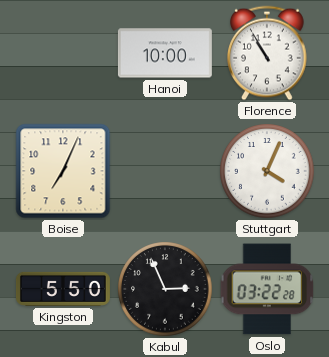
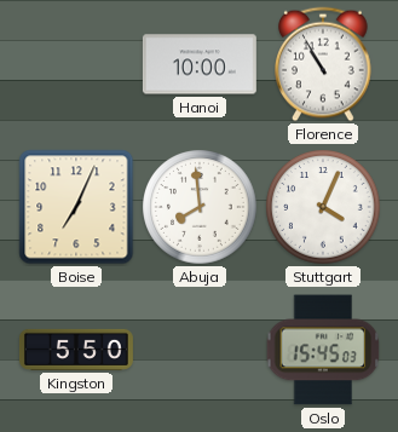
Abuja: none -> 7:59
Kabul: 2:56 -> none
Oslo: 03:22 -> 15:45
